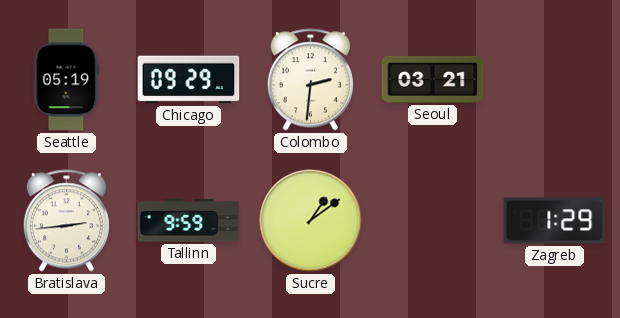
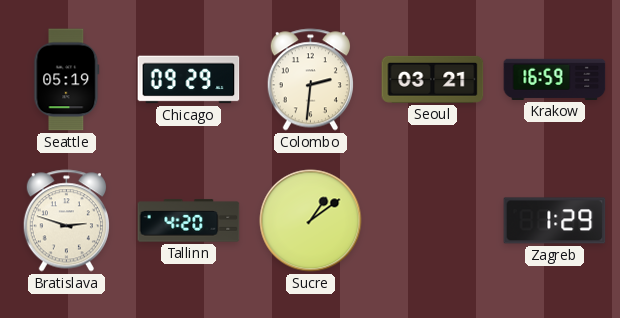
Krakow: none -> 16:59
Bratislava: 2:44 -> 2:48
Tallinn: 9:59 -> 4:20
